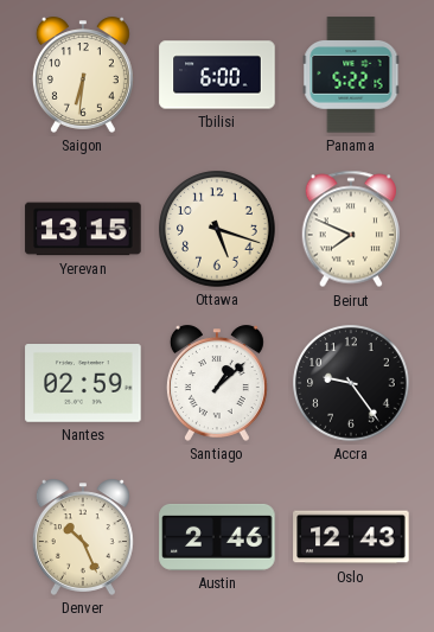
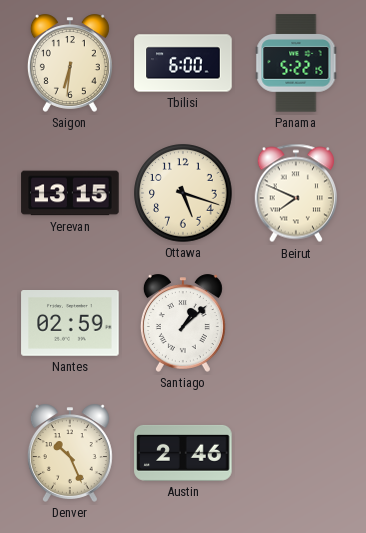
Accra: 9:24 -> none
Oslo: 12:43 -> none
